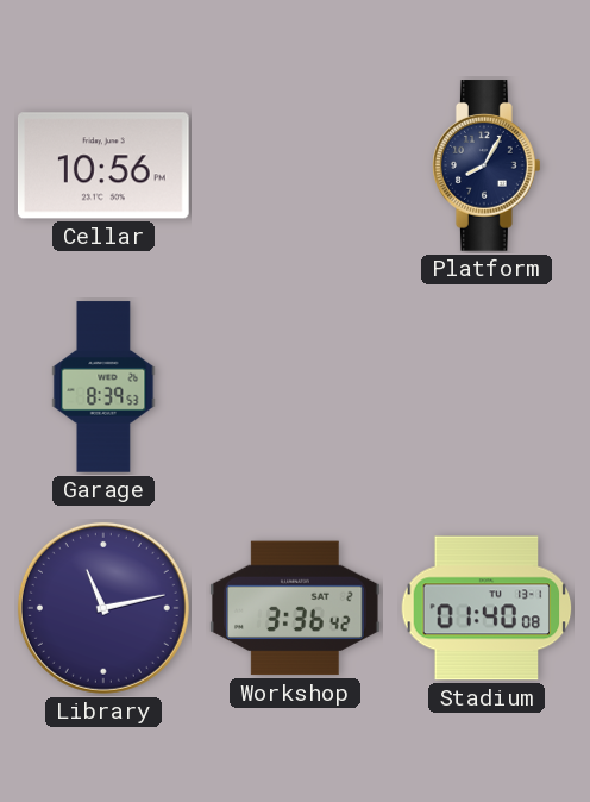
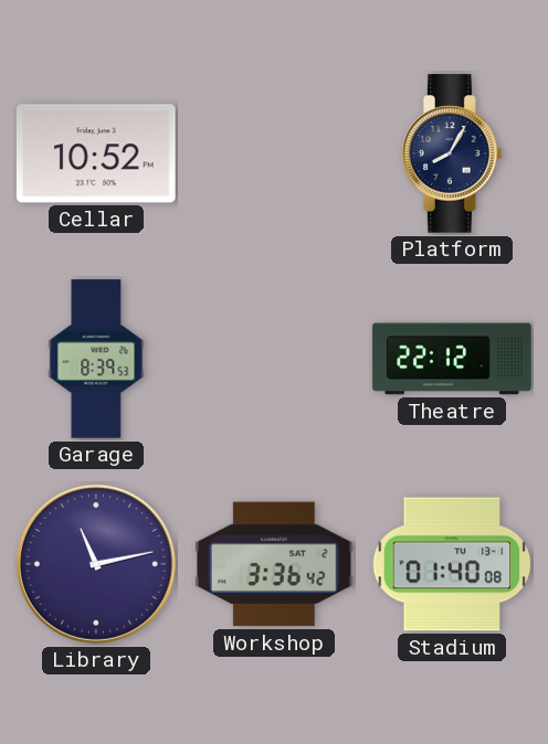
Cellar: 10:56 -> 10:52
Theatre: none -> 22:12
